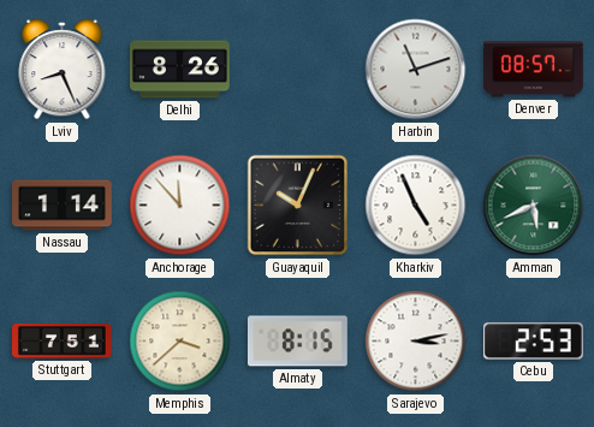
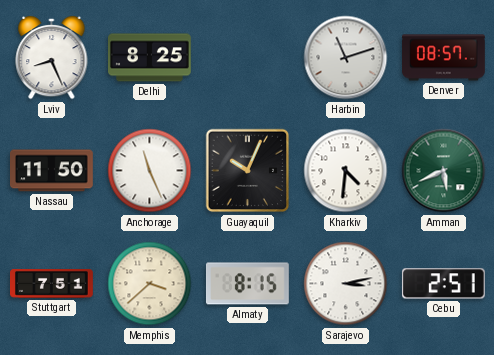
Delhi: 8:26 -> 8:25
Nassau: 1:14 -> 11:50
Anchorage: 11:53 -> 11:26
Kharkiv: 4:56 -> 4:31
Cebu: 2:53 -> 2:51
